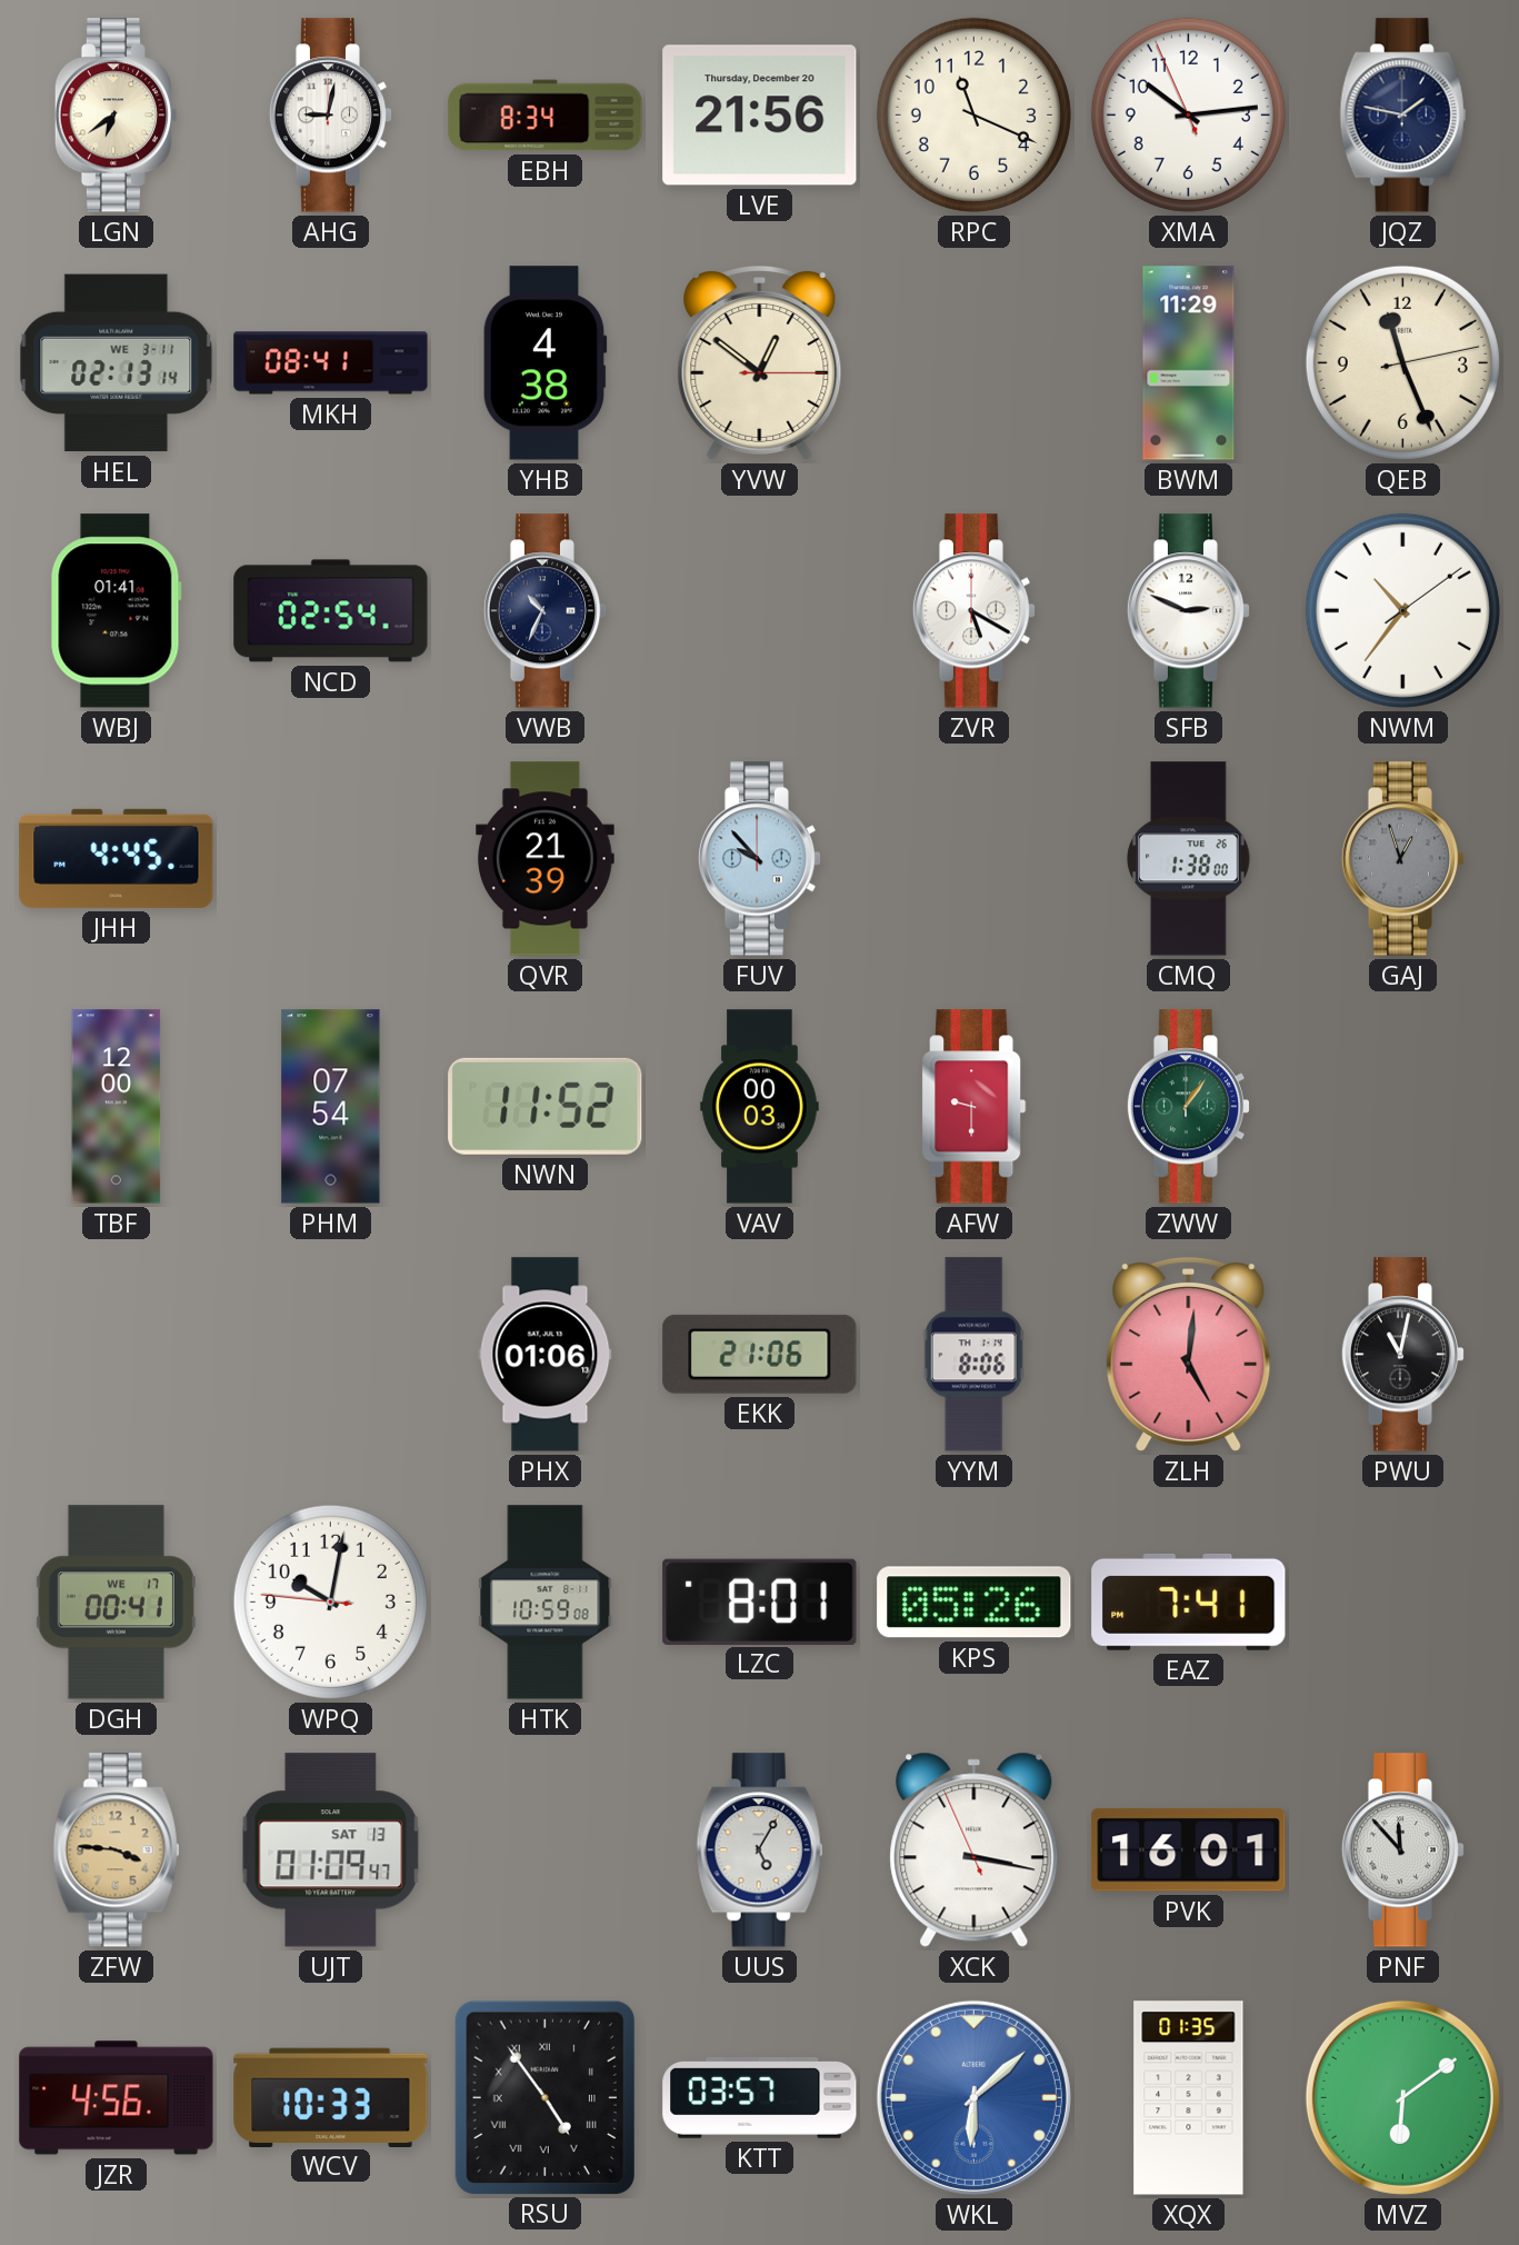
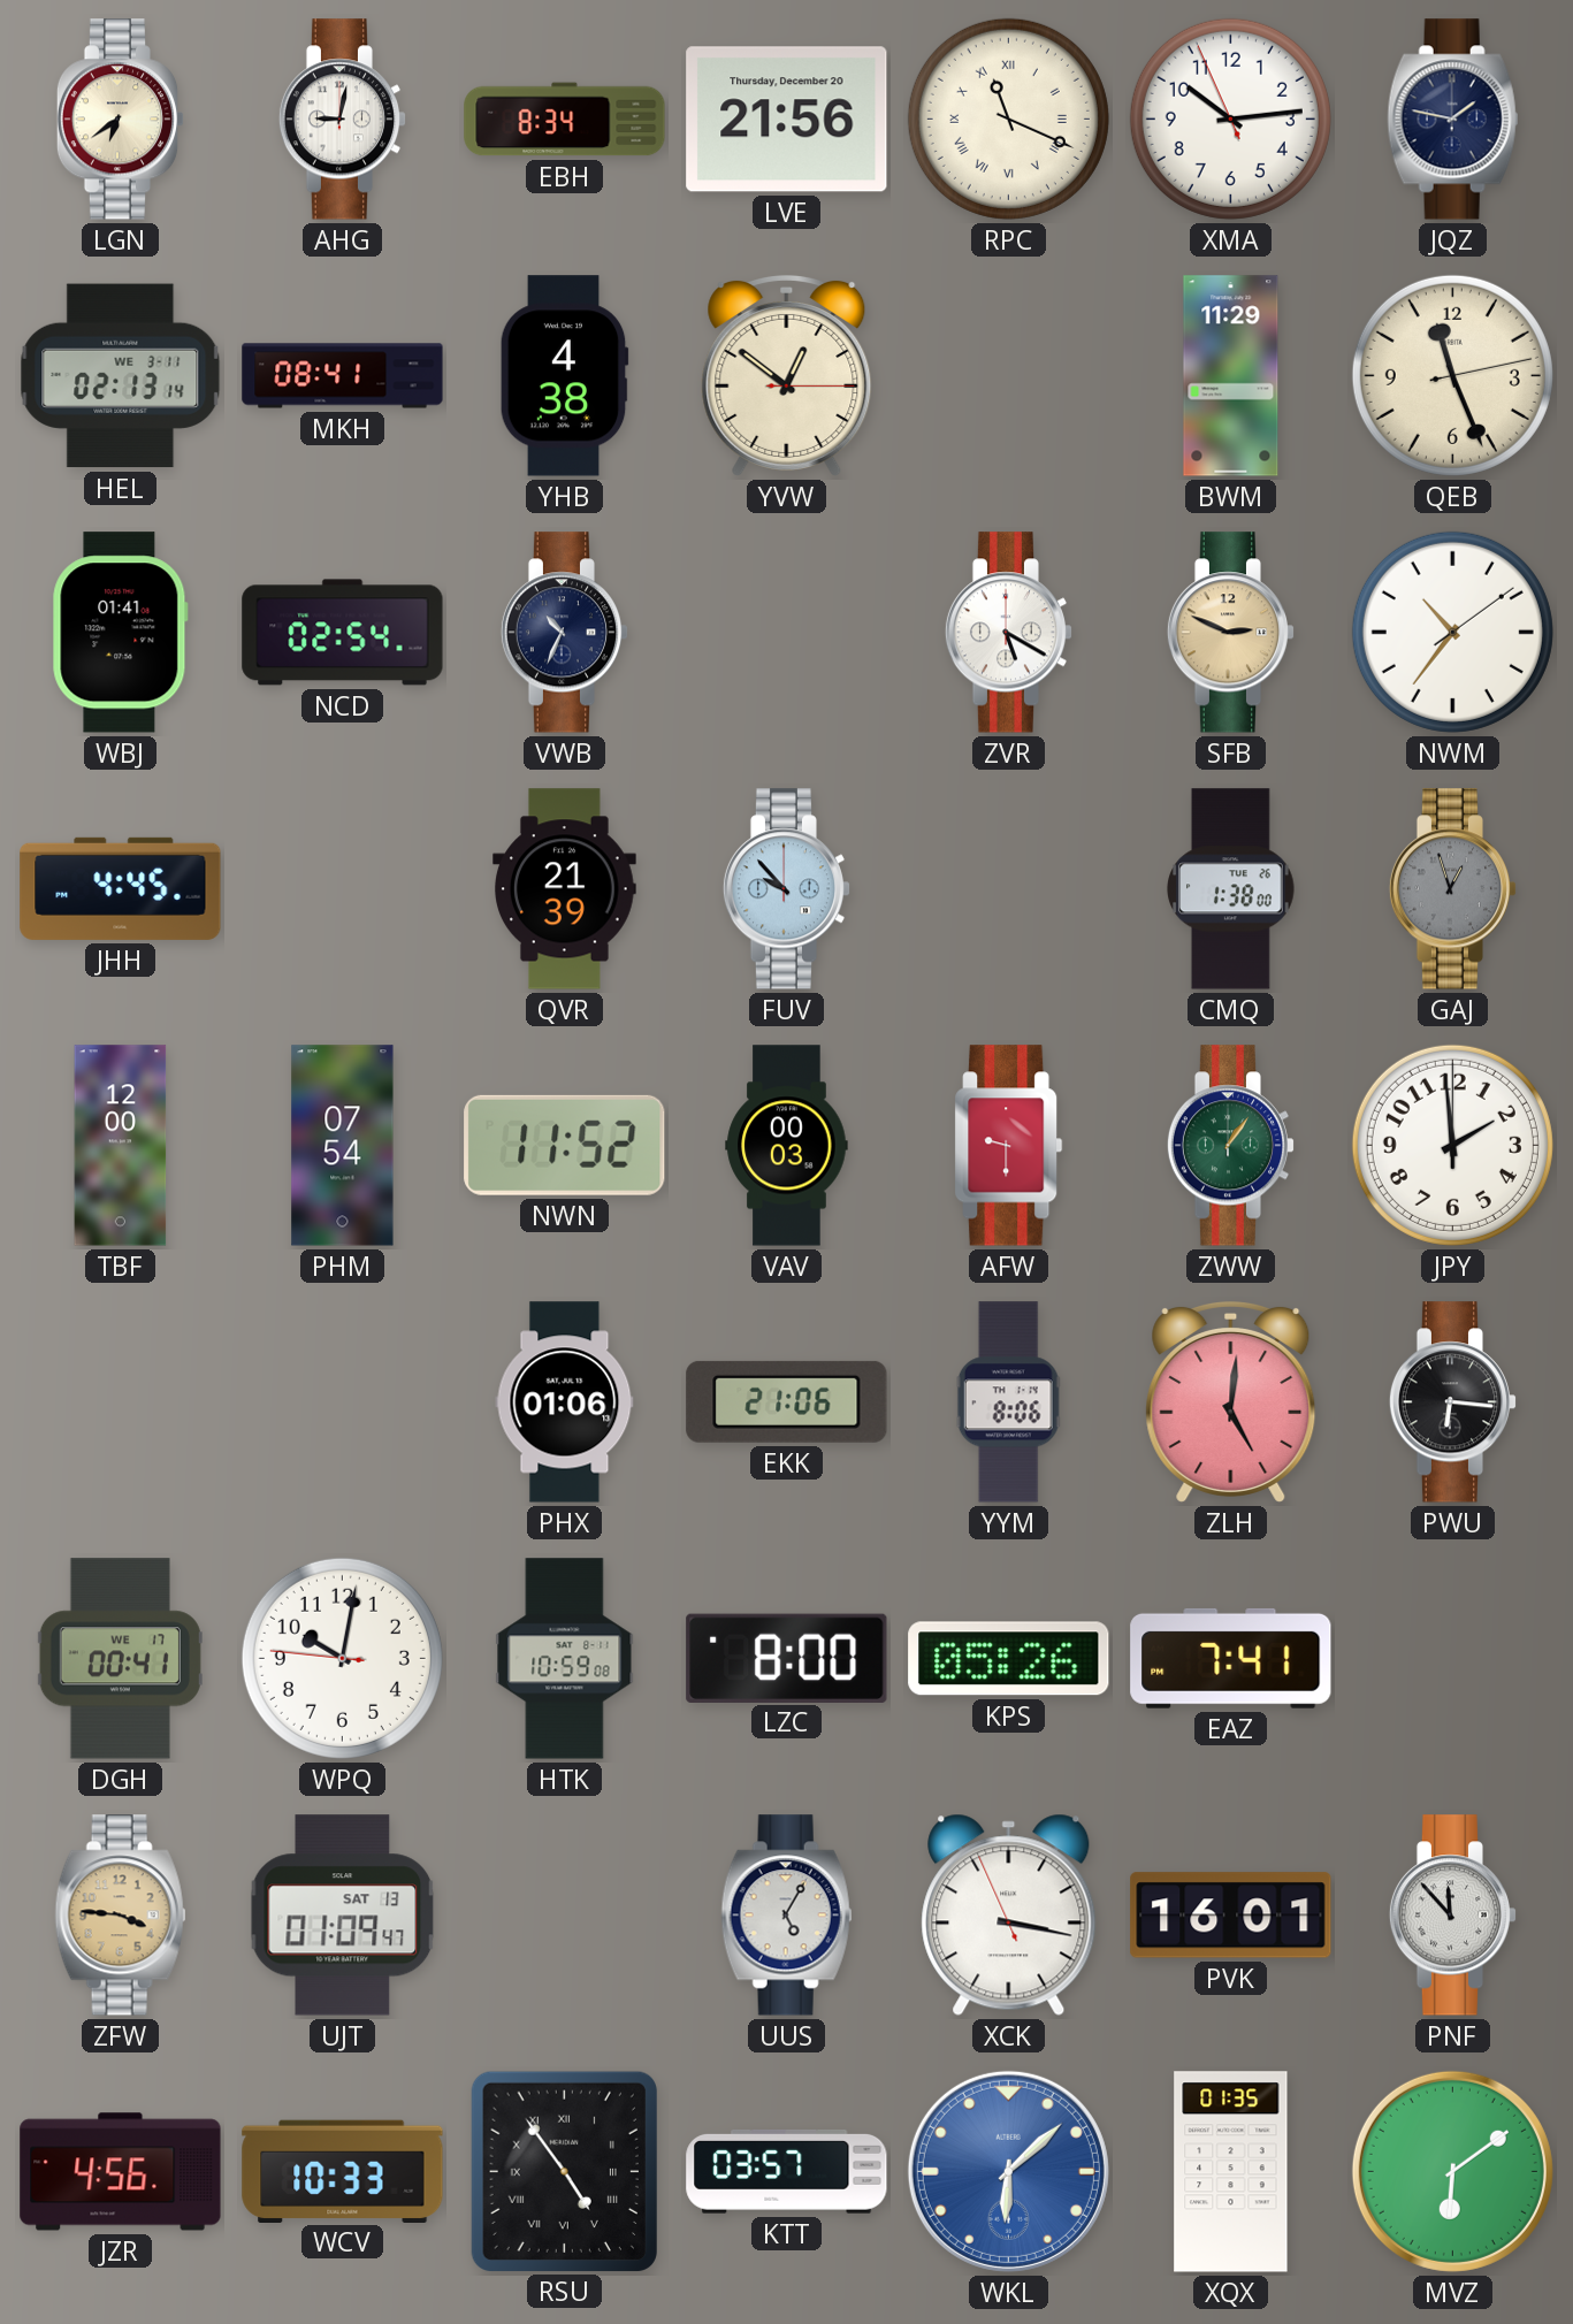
RPC numerals: Arabic -> Roman
SFB dial: white -> champagne
JPY: none -> 1:59
PWU: 11:02 -> 6:16
LZC: 8:01 -> 8:00
